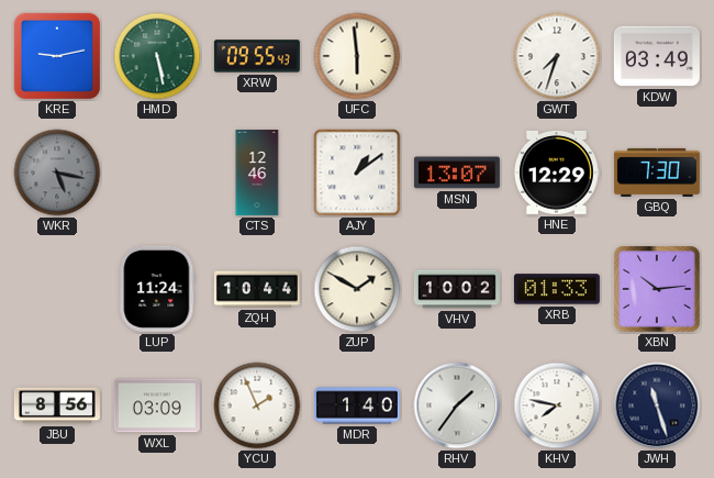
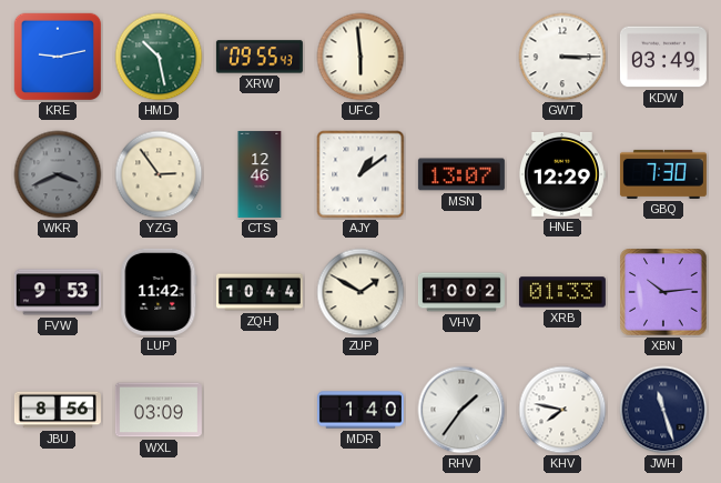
HMD: 5:28 -> 10:28
GWT: 7:33 -> 3:15
WKR: 5:17 -> 3:41
YZG: none -> 2:54
FVW: none -> 9:53
LUP: 11:24 -> 11:42
YCU: 1:56 -> none
